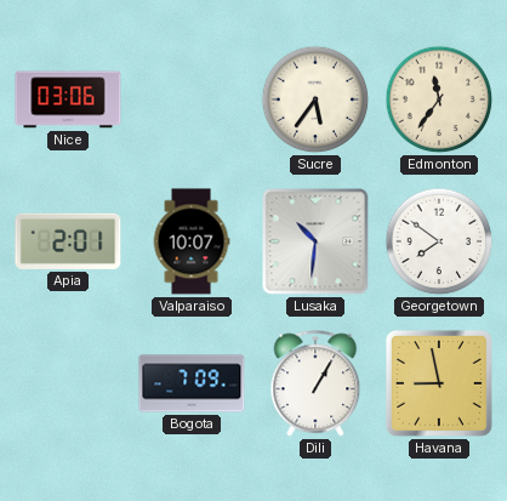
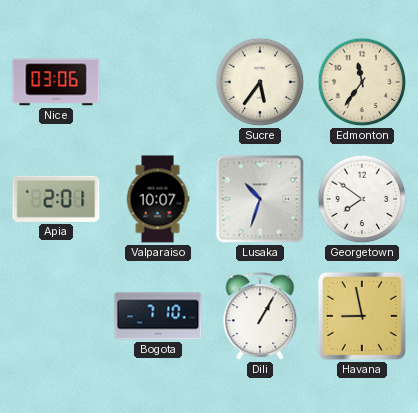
Lusaka: 10:31 -> 10:33
Bogota: 7:09 -> 7:10
